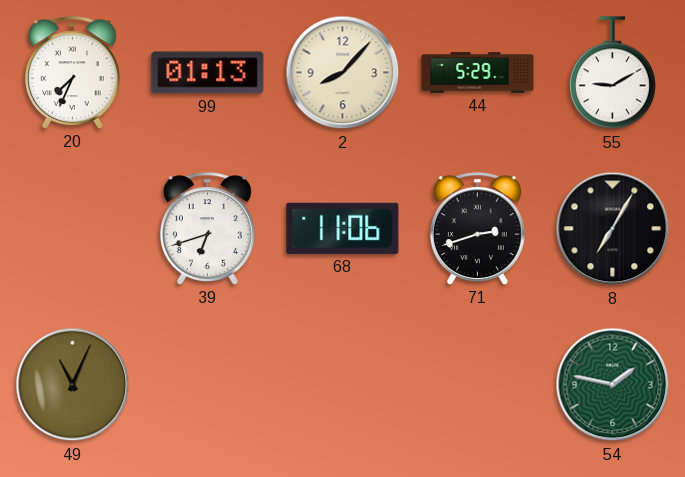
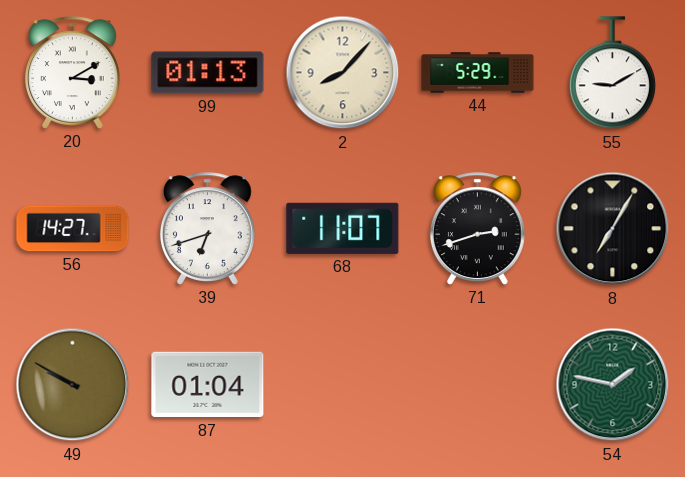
20: 7:34 -> 3:10
56: none -> 14:27
68: 11:06 -> 11:07
49: 11:04 -> 9:50
87: none -> 01:04
